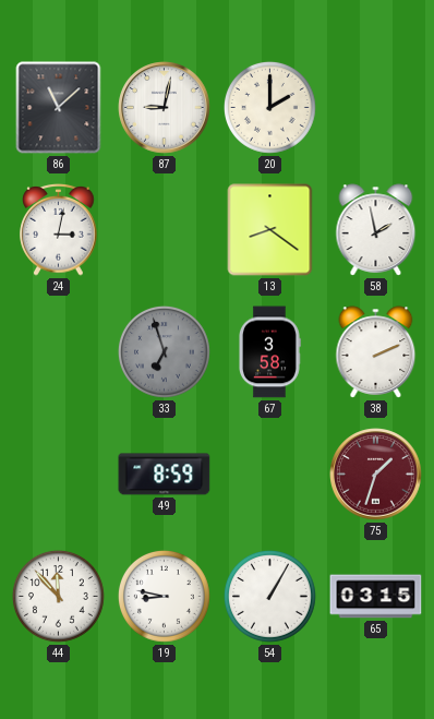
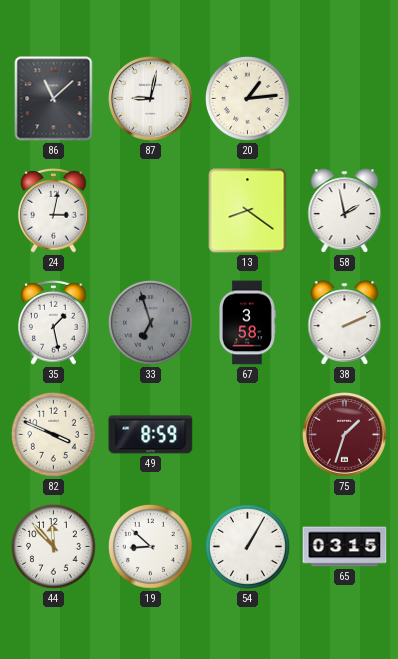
20: 2:00 -> 1:14
35: none -> 1:28
82: none -> 3:49
19: 8:47 -> 8:52
